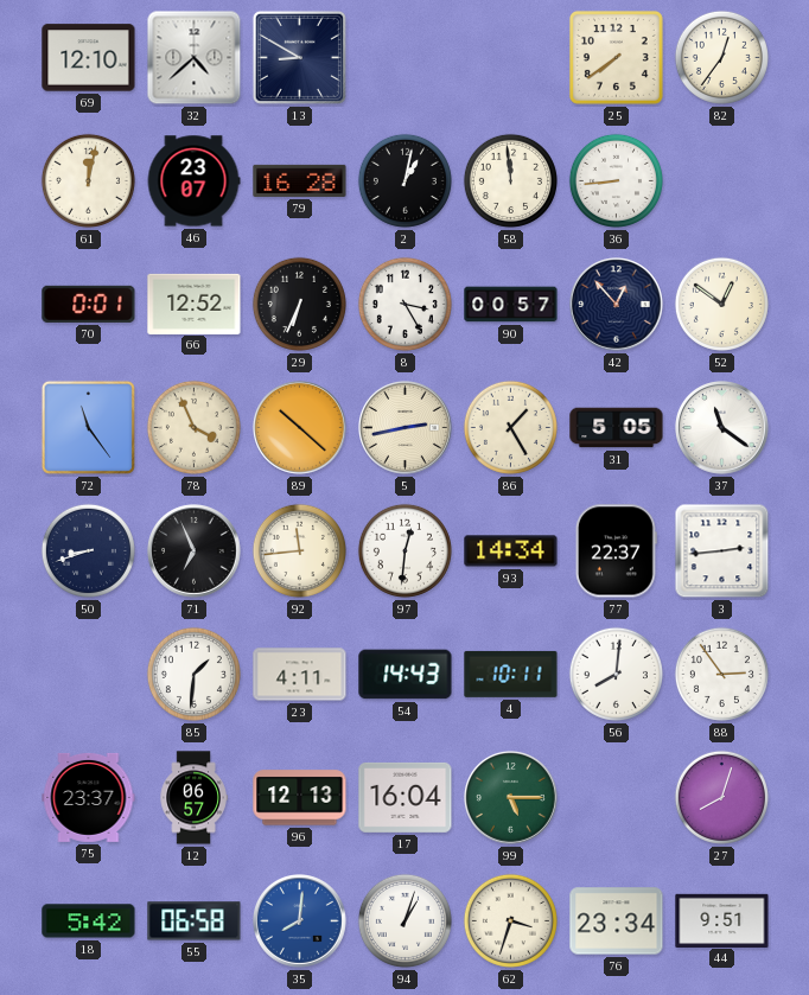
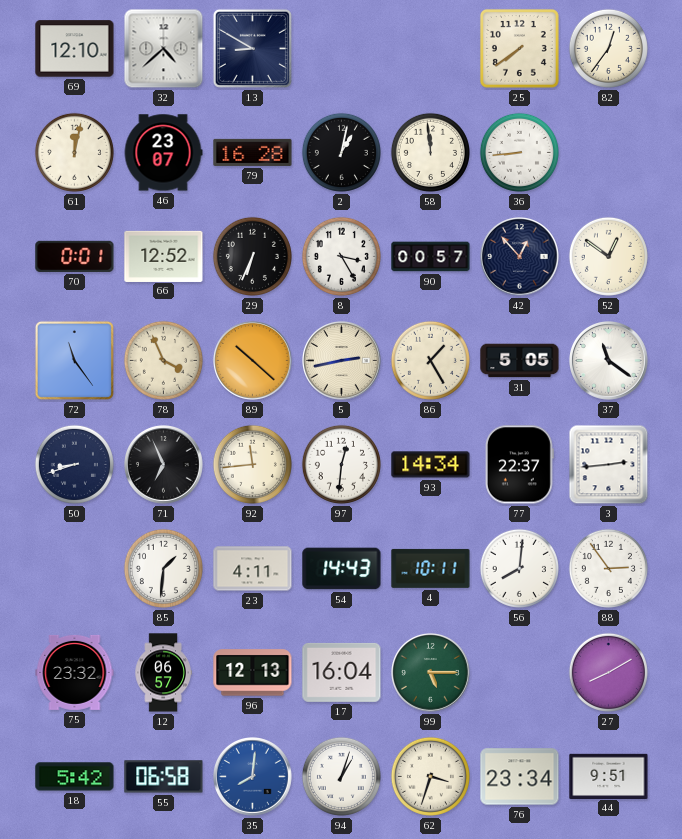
75: 23:37 -> 23:32
27: 8:03 -> 8:10
